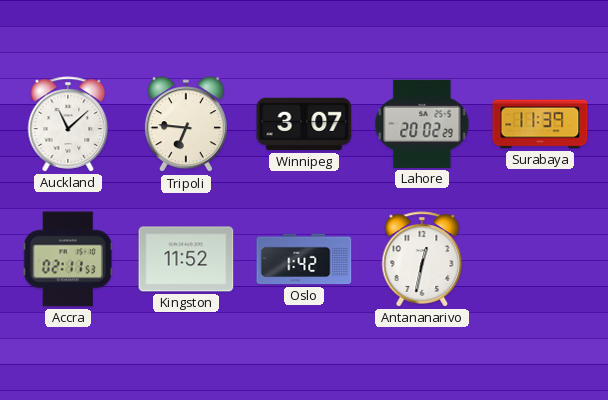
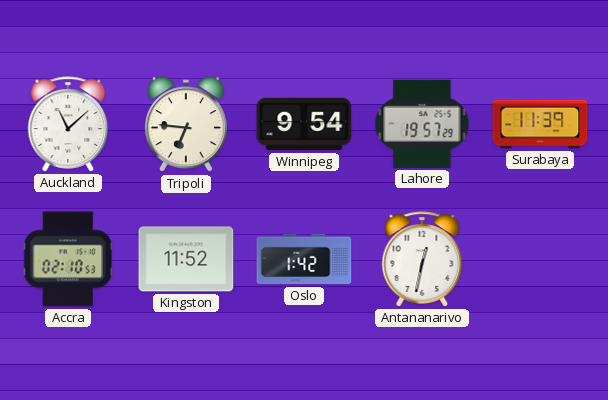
Winnipeg: 3:07 -> 9:54
Lahore: 20:02 -> 19:57
Accra: 02:11 -> 02:10
